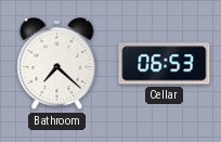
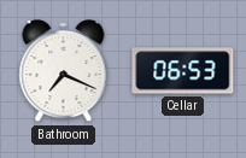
Bathroom: 7:22 -> 7:19
